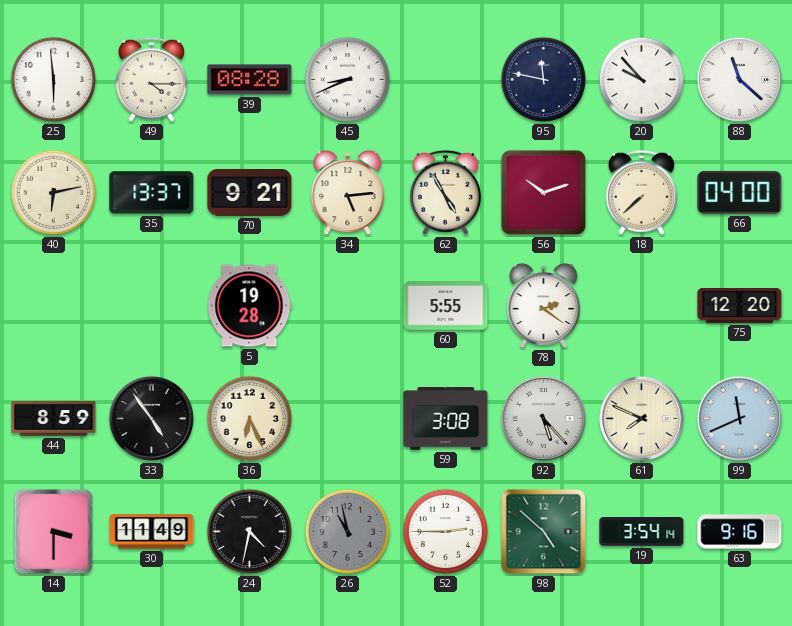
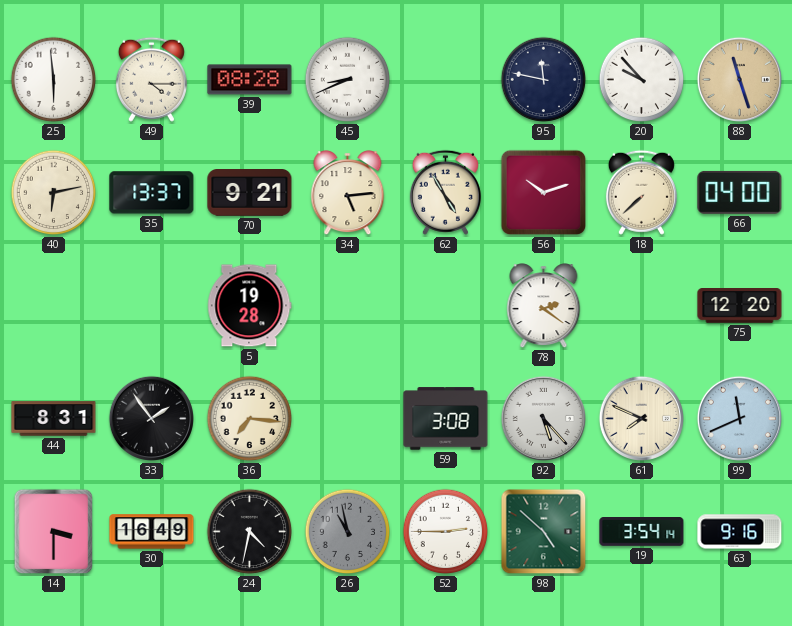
88: 11:22 -> 11:27
88 dial: white -> champagne
60: 5:55 -> none
44: 8:59 -> 8:31
33: 4:54 -> 1:54
36: 6:26 -> 7:16
30: 11:49 -> 16:49
